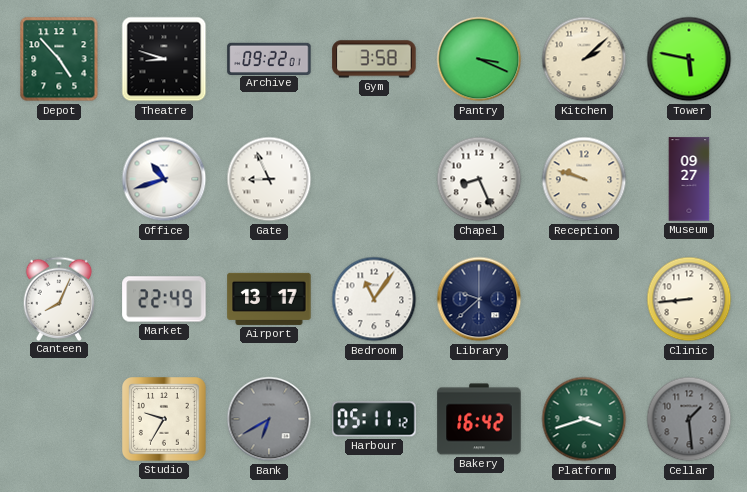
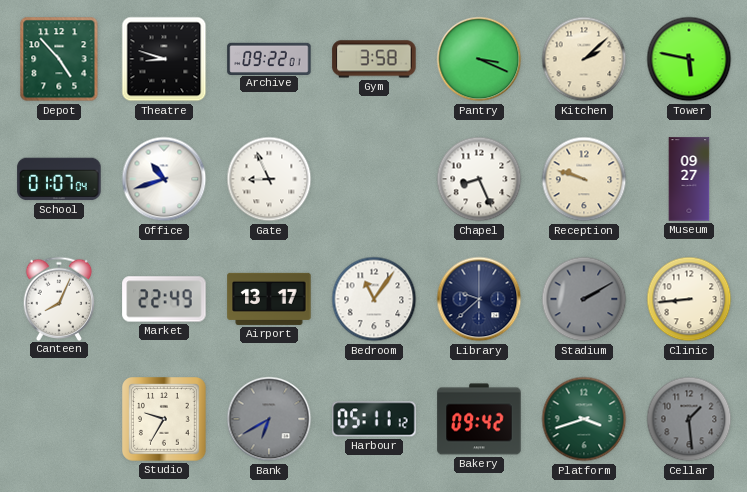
School: none -> 01:07
Stadium: none -> 2:10
Bakery: 16:42 -> 09:42
